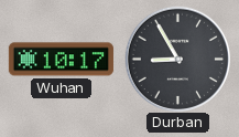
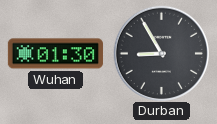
Wuhan: 10:17 -> 01:30
